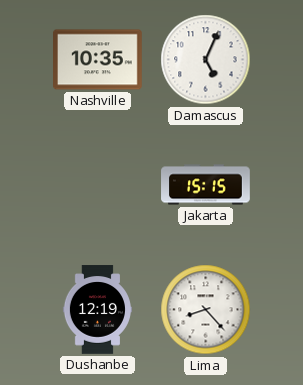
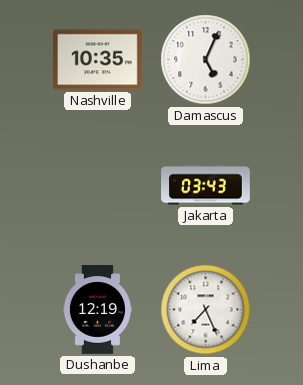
Jakarta: 15:15 -> 03:43
Lima: 8:23 -> 7:26
